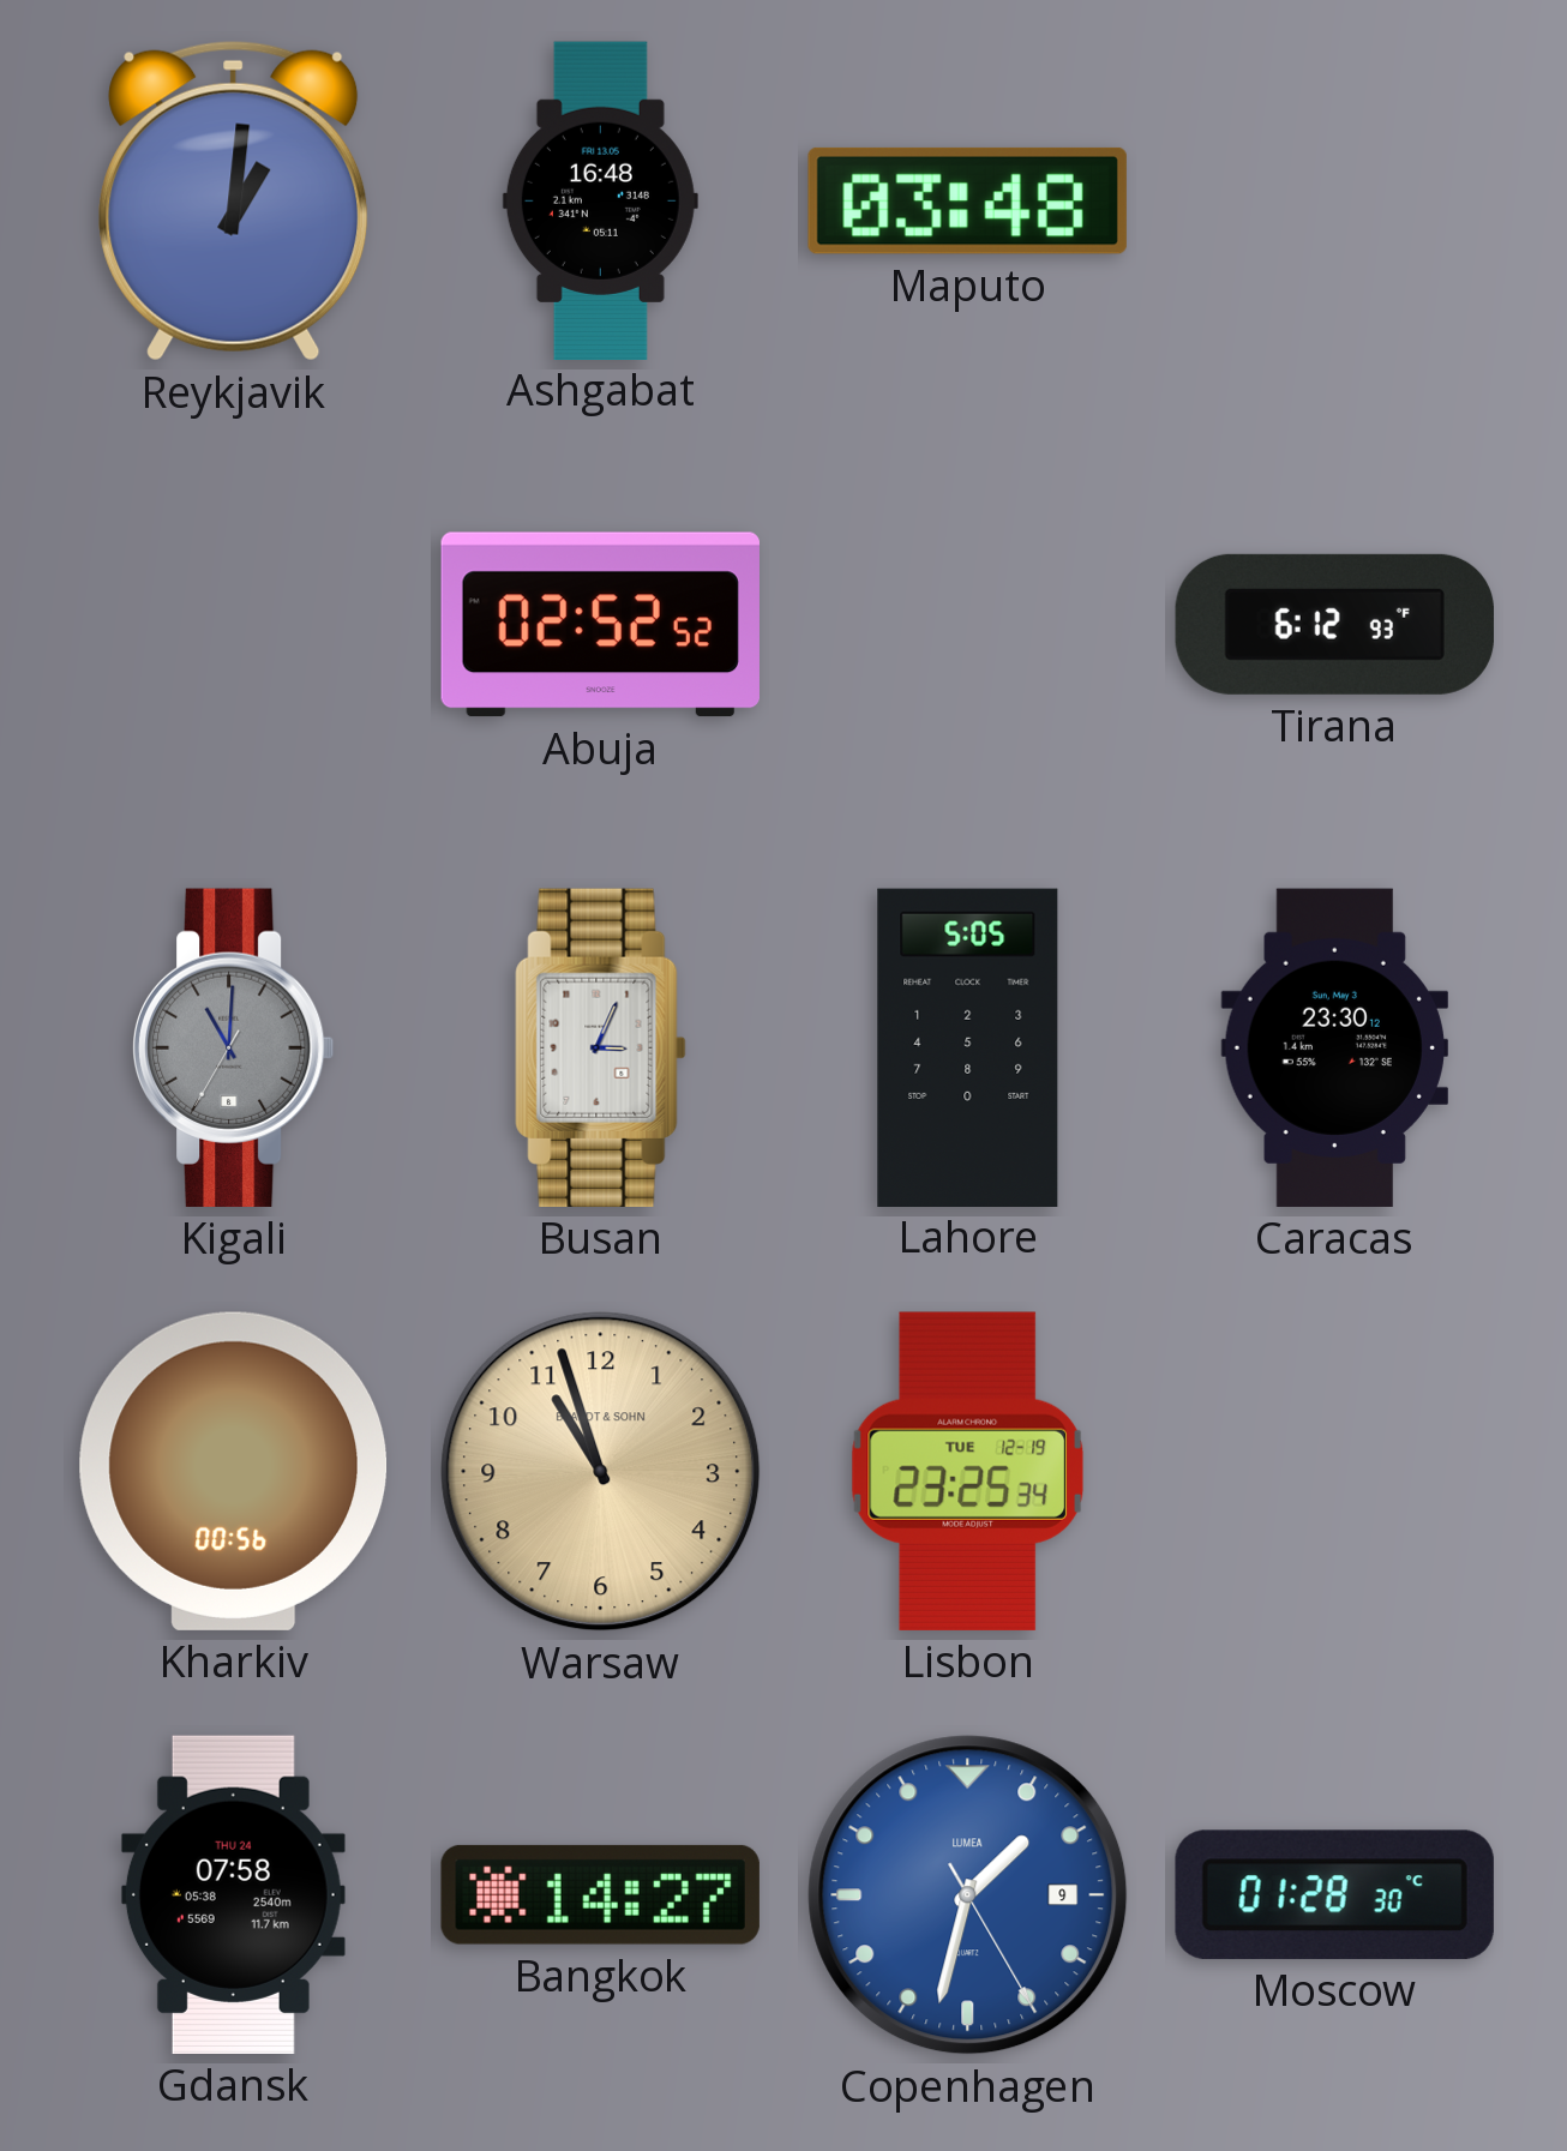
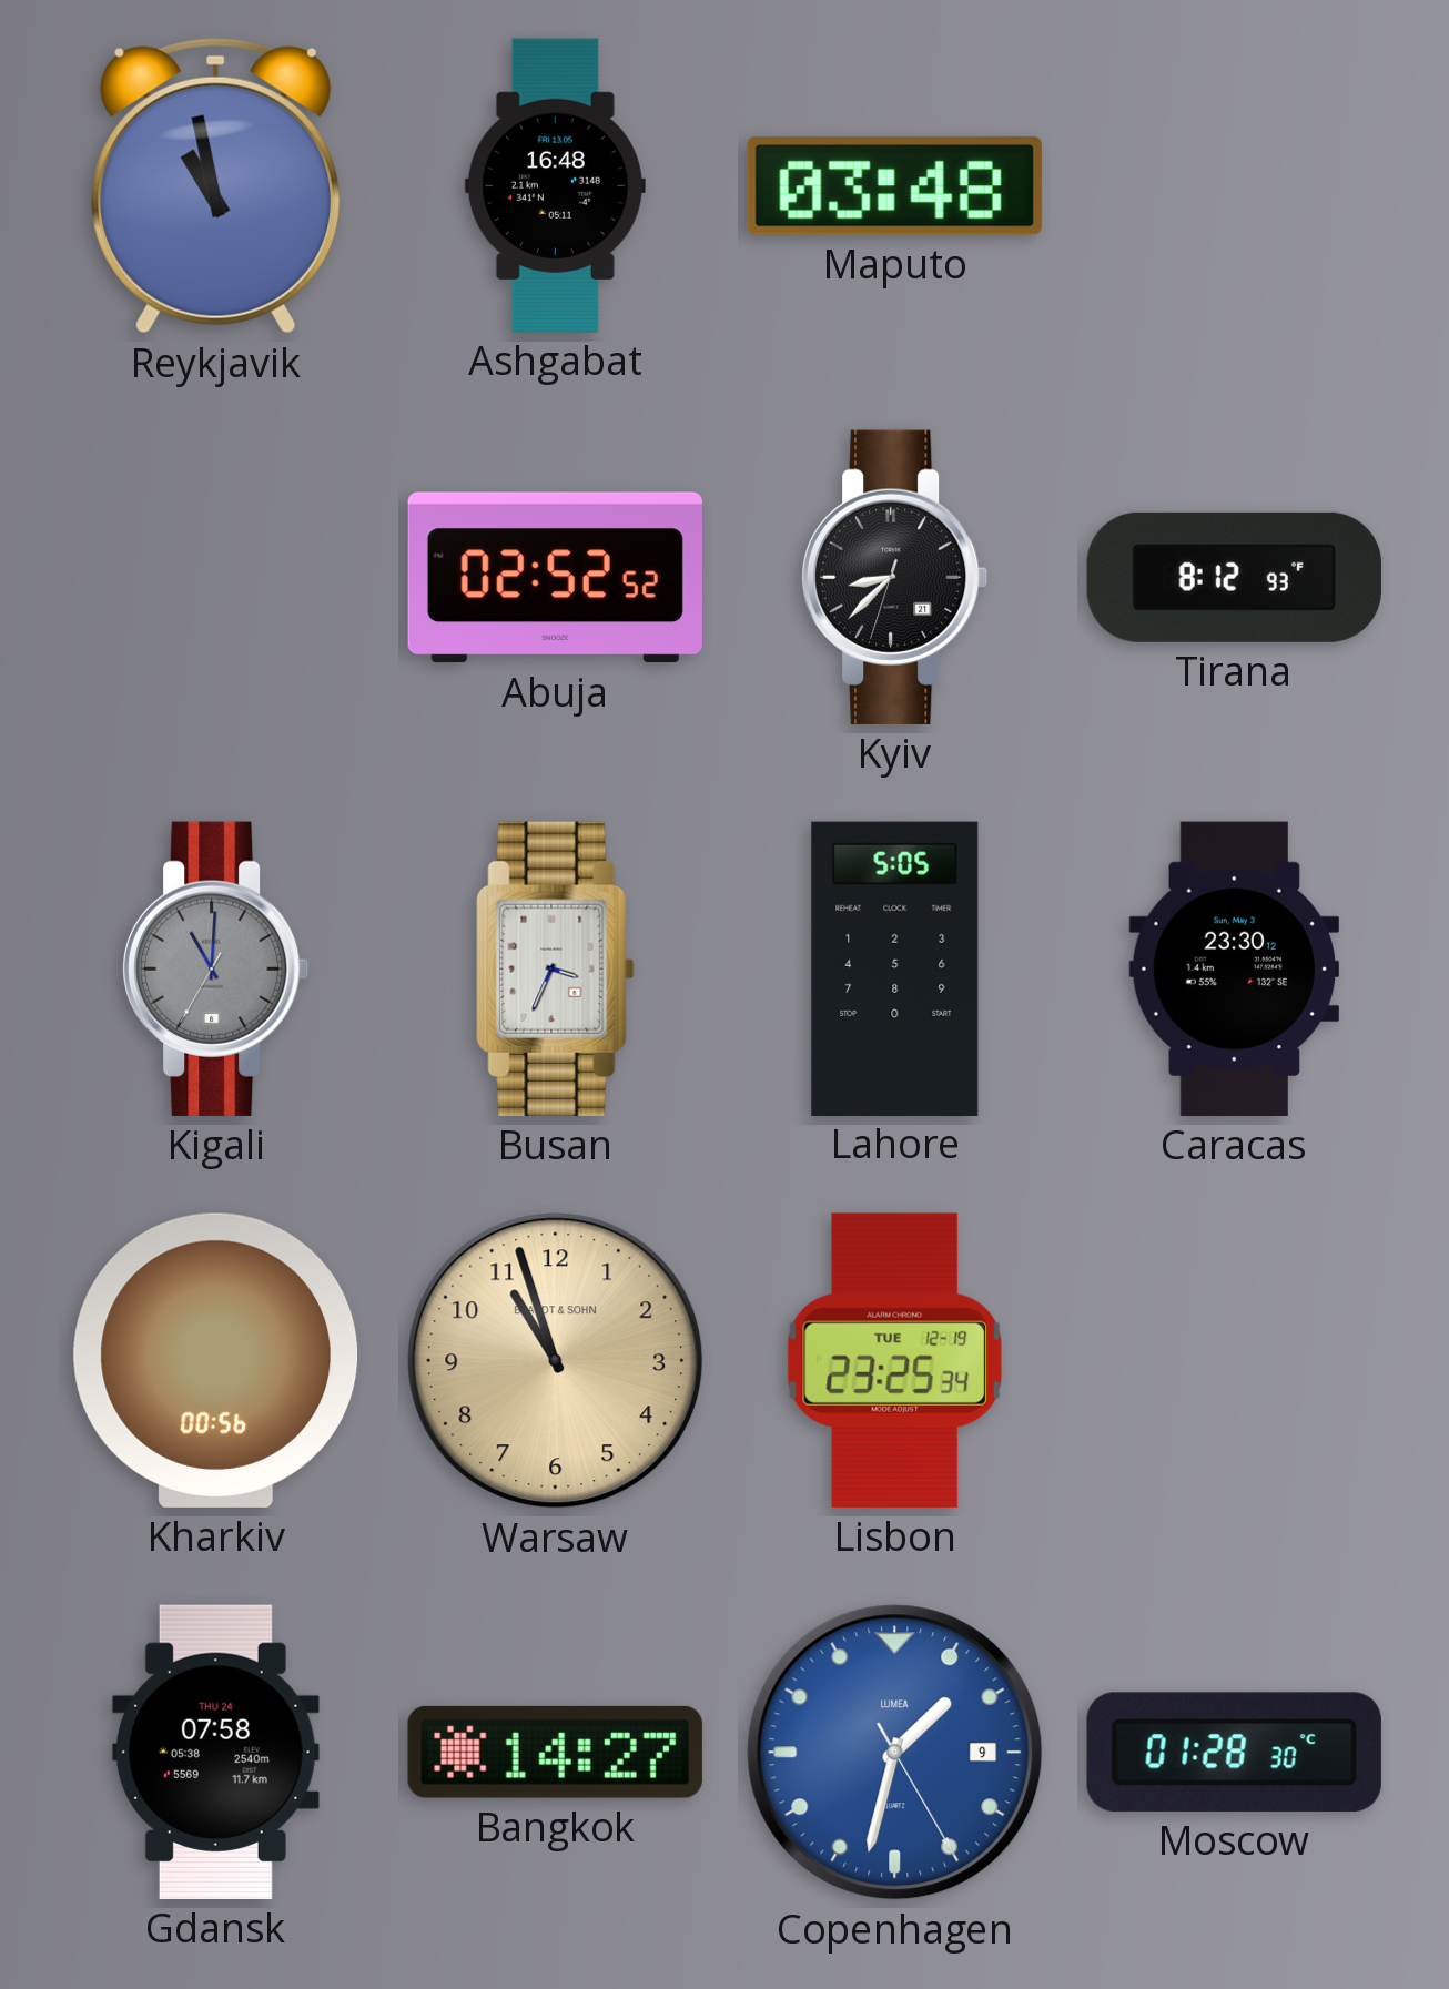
Reykjavik: 1:01 -> 10:58
Kyiv: none -> 8:37
Tirana: 6:12 -> 8:12
Busan: 3:04 -> 3:34
